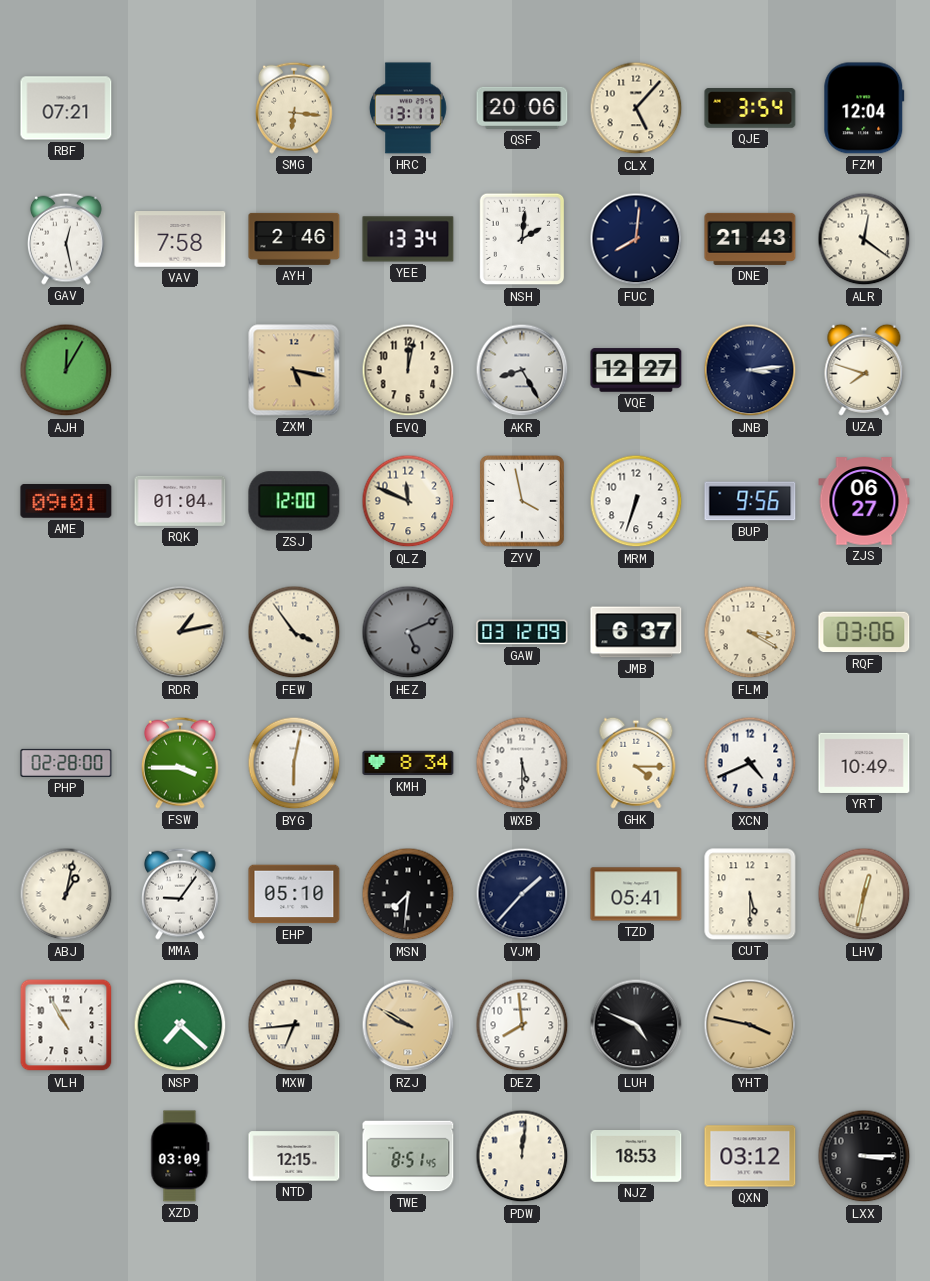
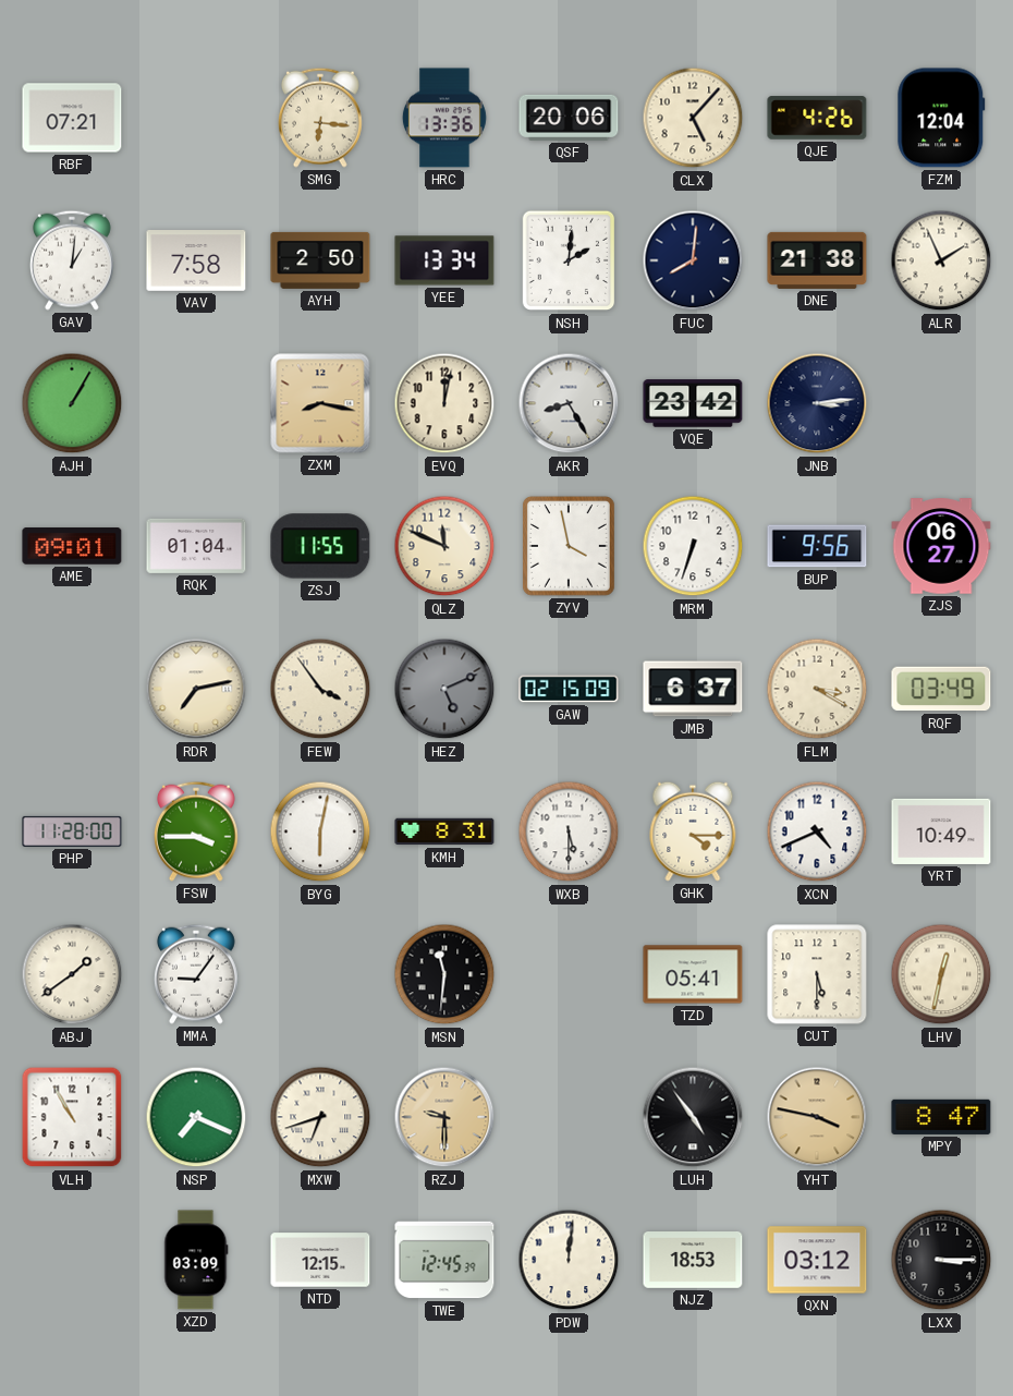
HRC: 13:11 -> 13:36
QJE: 3:54 -> 4:26
GAV: 12:28 -> 1:01
AYH: 2:46 -> 2:50
DNE: 21:43 -> 21:38
ALR: 12:21 -> 1:56
AJH: 12:05 -> 1:05
ZXM: 5:17 -> 8:17
VQE: 12:27 -> 23:42
UZA: 7:48 -> none
ZSJ: 12:00 -> 11:55
RDR: 1:13 -> 7:13
GAW: 03:12 -> 02:15
RQF: 03:06 -> 03:49
PHP: 02:28 -> 11:28
KMH: 8:34 -> 8:31
ABJ: 1:02 -> 1:39
EHP: 05:10 -> none
MSN: 7:31 -> 11:31
VJM: 1:37 -> none
NSP: 7:22 -> 7:19
MXW: 6:44 -> 6:42
RZJ: 9:50 -> 9:30
DEZ: 7:59 -> none
LUH: 4:49 -> 4:54
MPY: none -> 8:47
TWE: 8:51 -> 12:45
